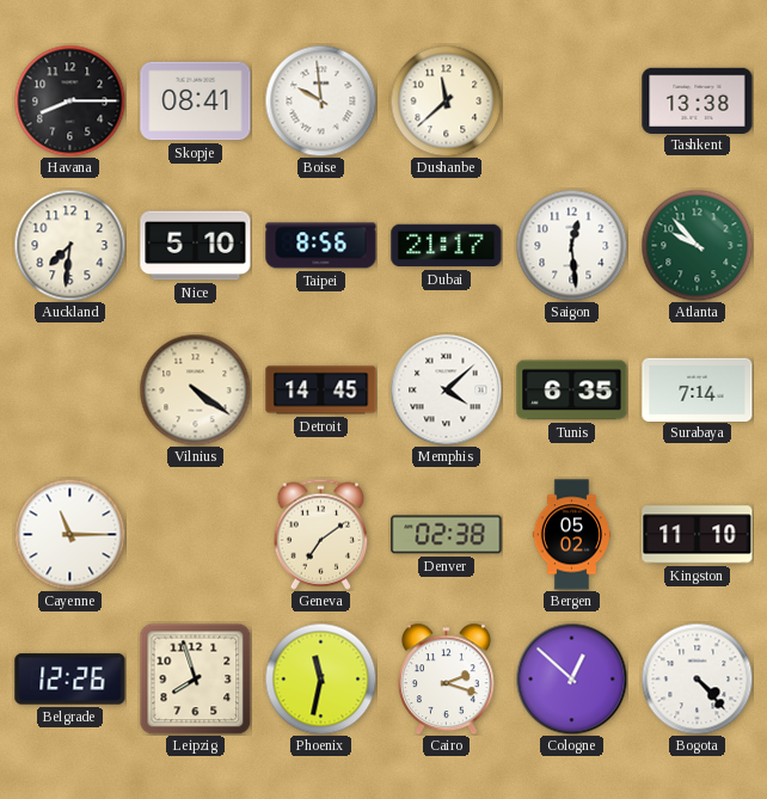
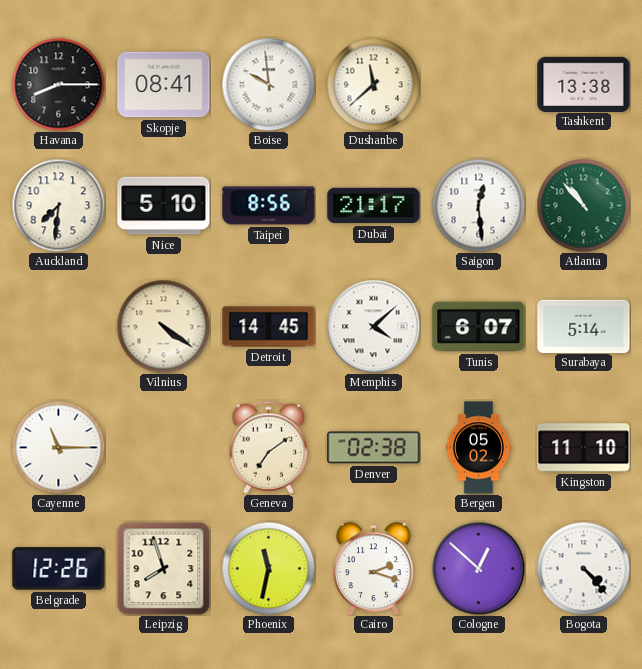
Atlanta: 9:53 -> 10:53
Tunis: 6:35 -> 6:07
Surabaya: 7:14 -> 5:14
